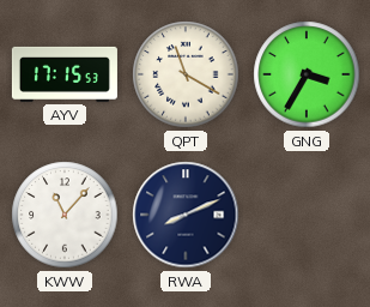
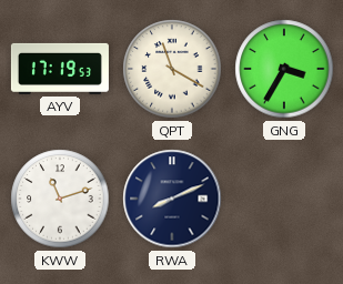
AYV: 17:15 -> 17:19
KWW: 11:07 -> 11:12
